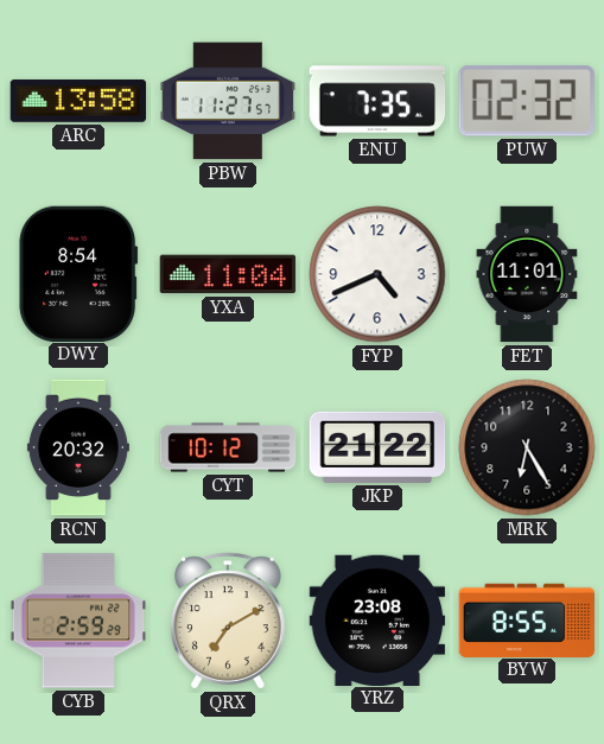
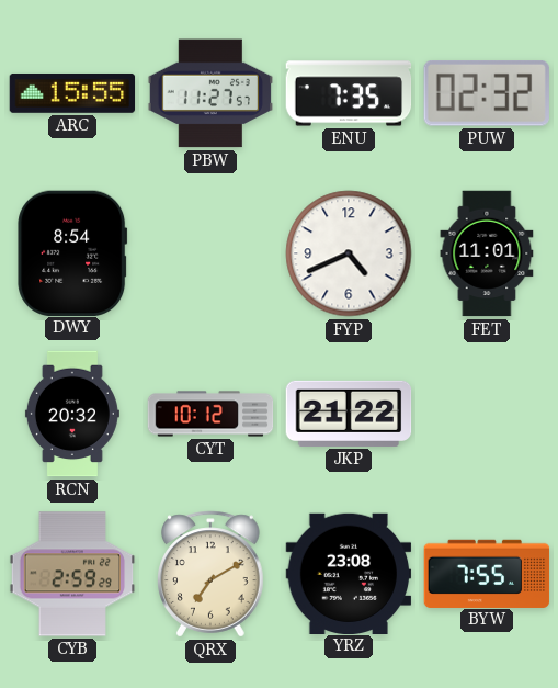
ARC: 13:58 -> 15:55
YXA: 11:04 -> none
MRK: 6:25 -> none
BYW: 8:55 -> 7:55
